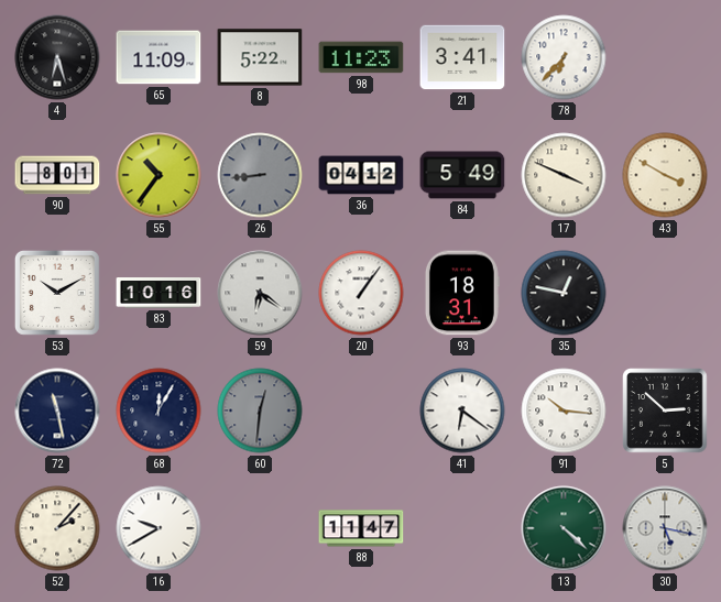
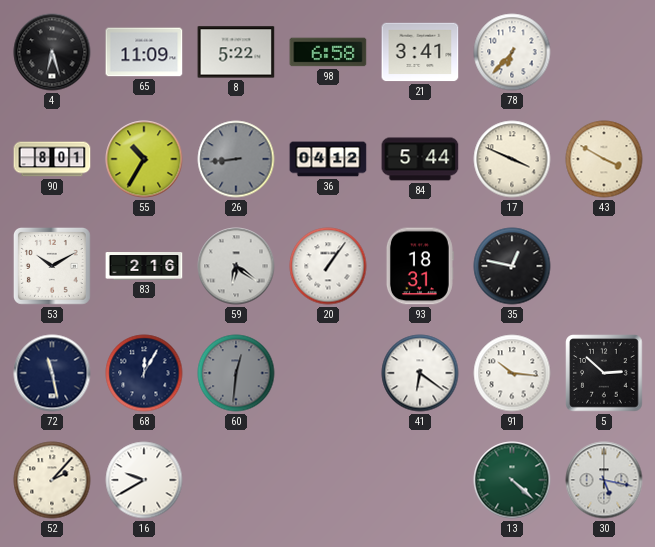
98: 11:23 -> 6:58
55: 10:36 -> 10:35
84: 5:49 -> 5:44
83: 10:16 -> 2:16
88: 11:47 -> none
